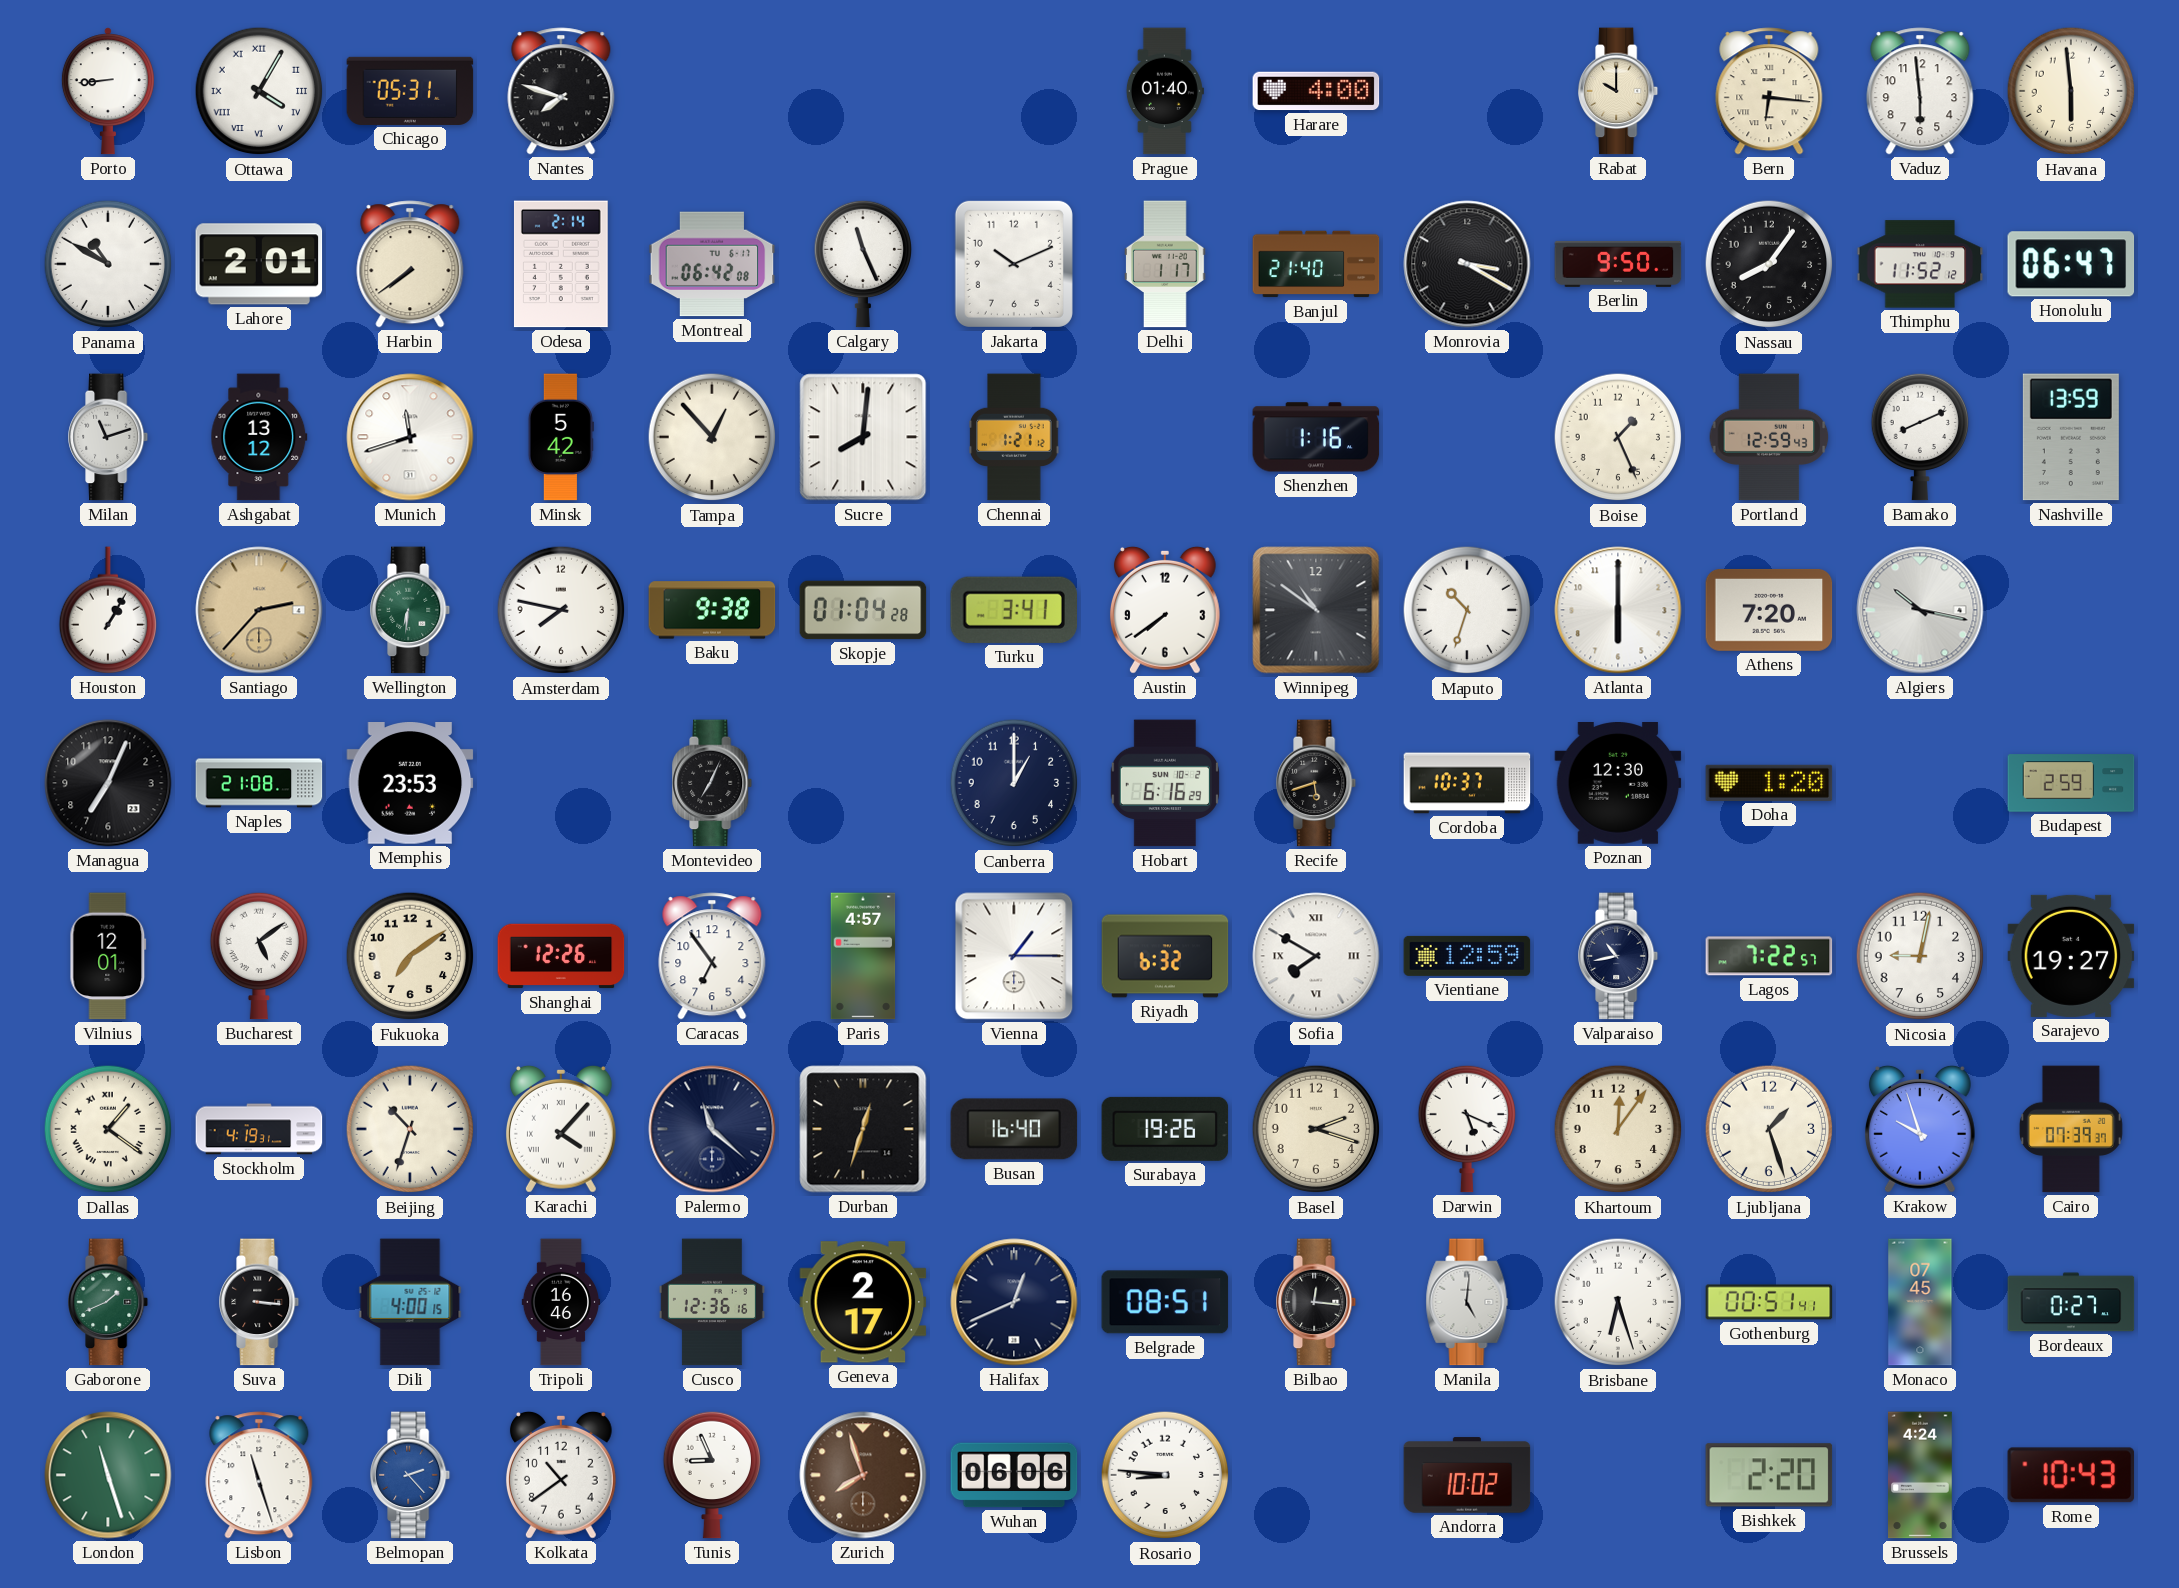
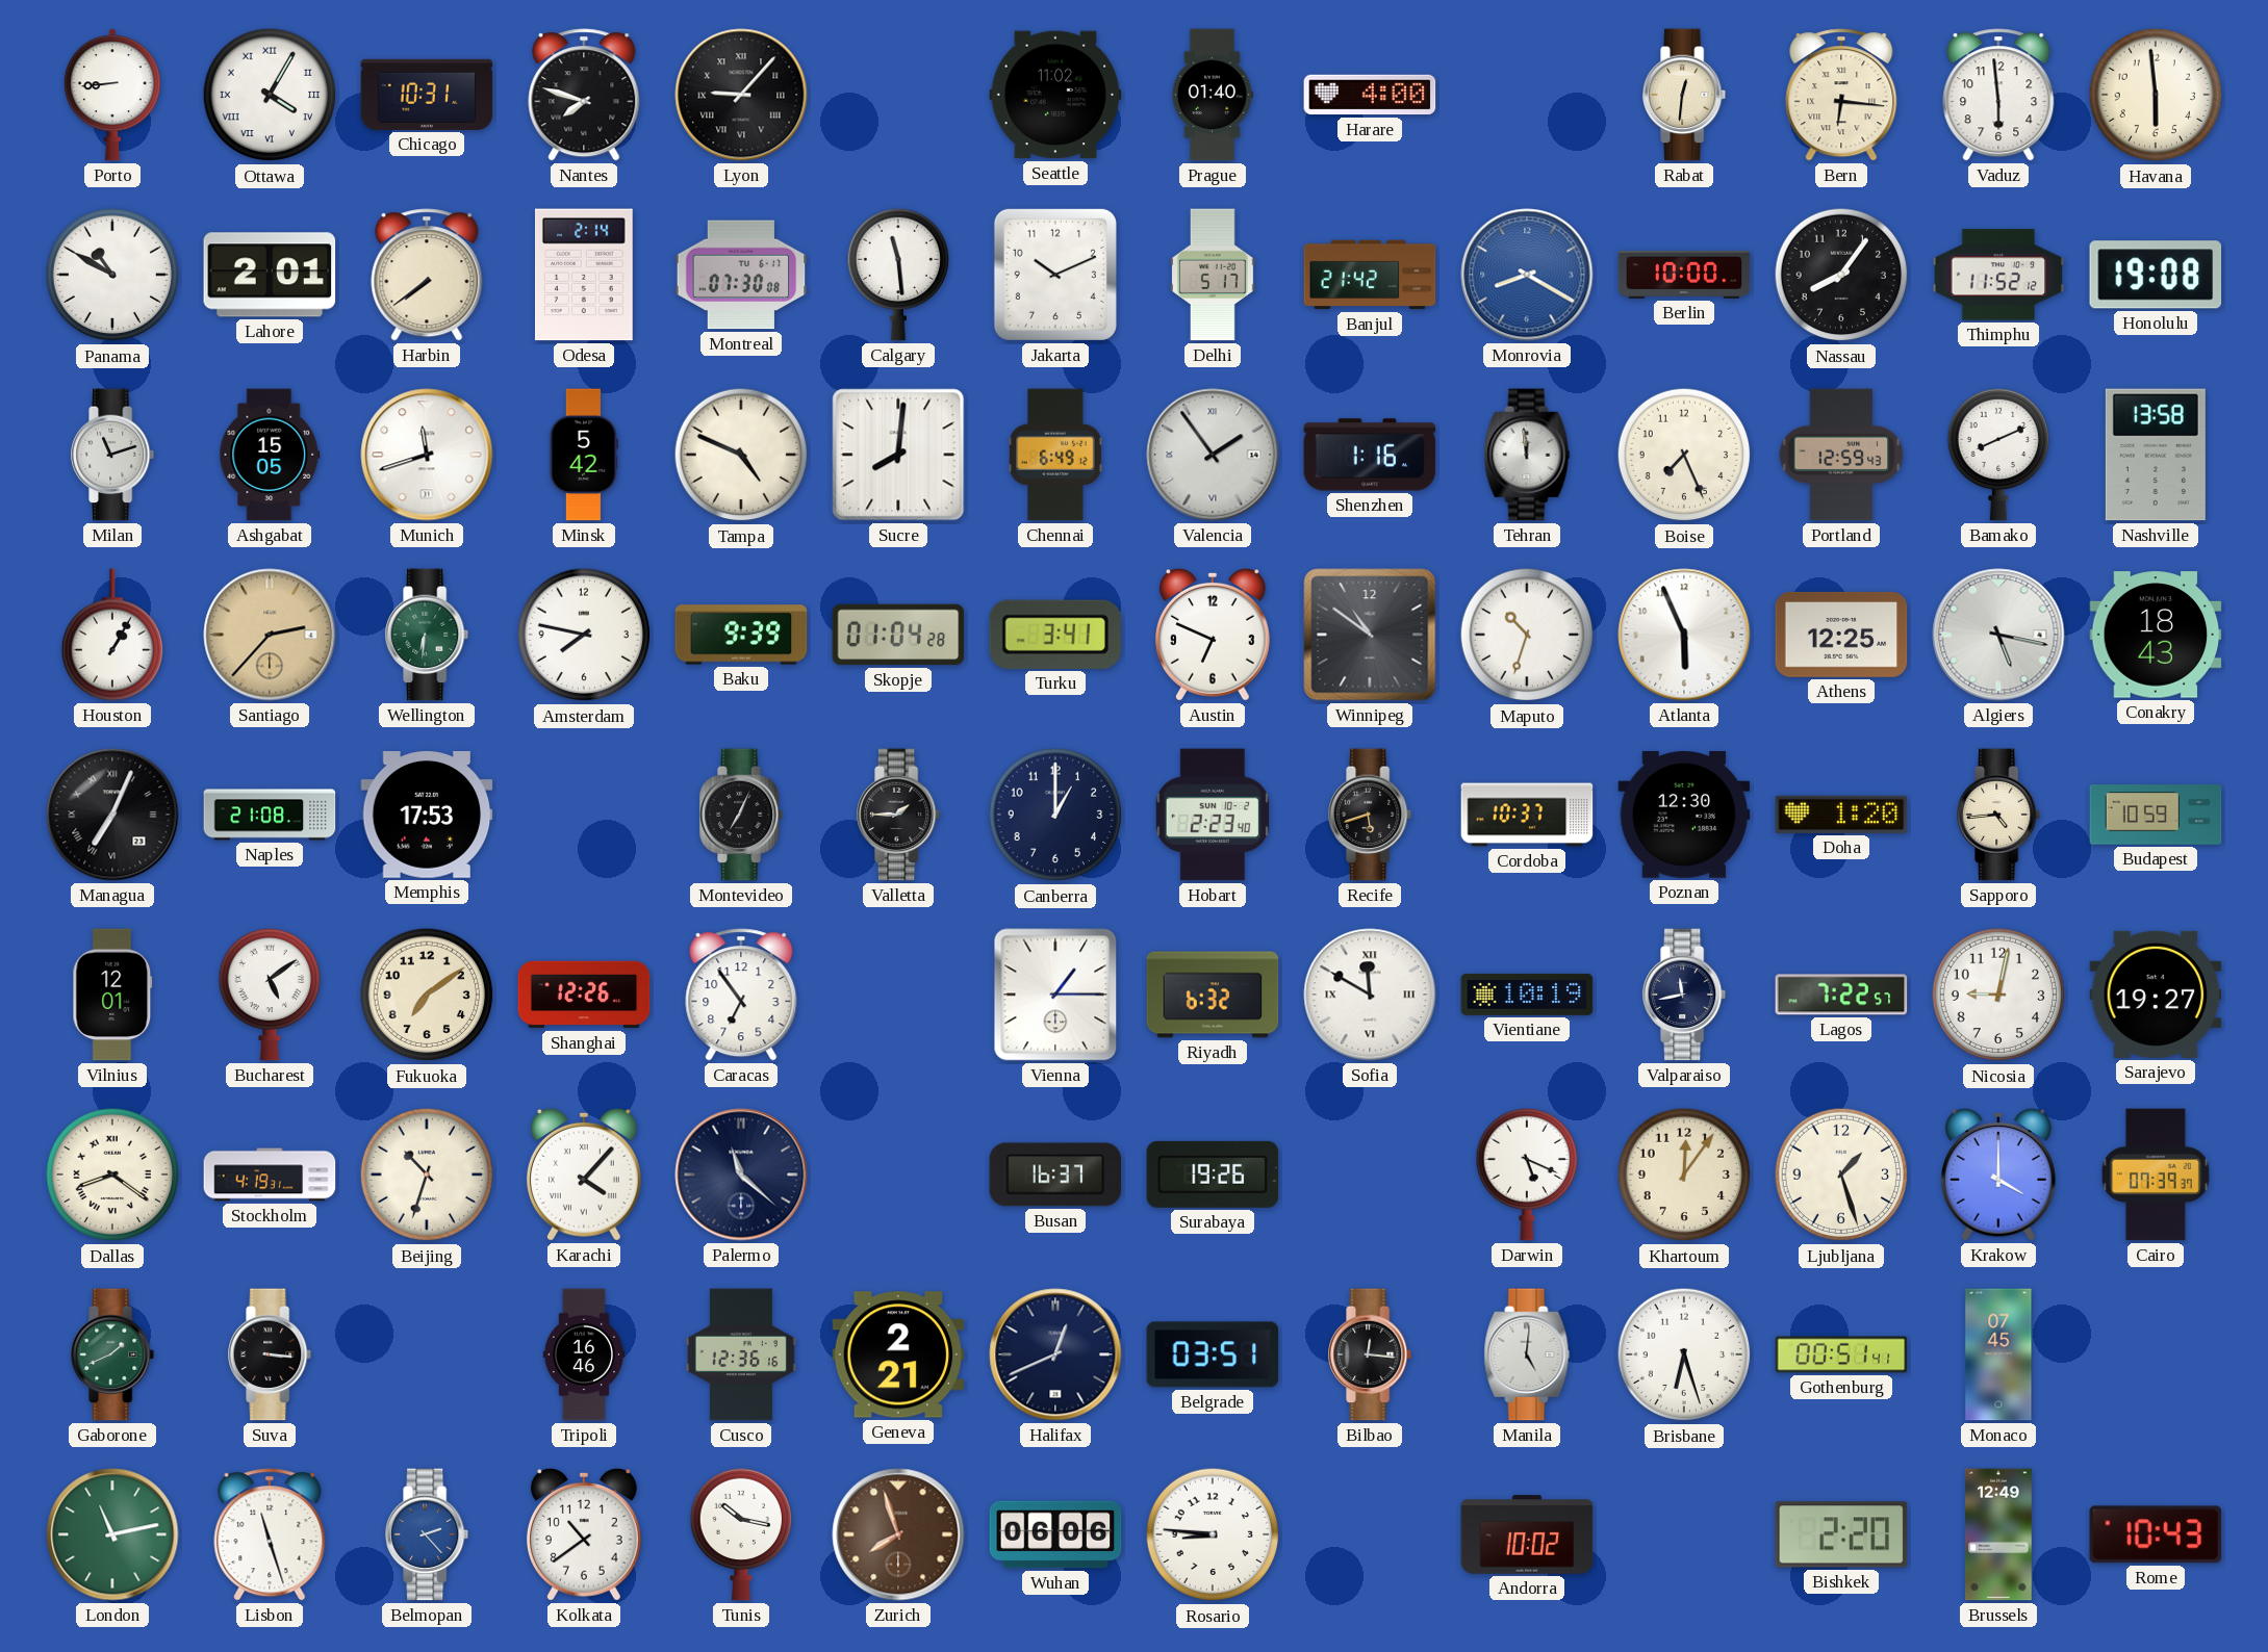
Chicago: 05:31 -> 10:31
Lyon: none -> 9:07
Seattle: none -> 11:02
Rabat: 10:00 -> 12:31
Montreal: 06:42 -> 07:30
Calgary: 11:26 -> 11:29
Delhi: 1:17 -> 5:17
Banjul: 21:40 -> 21:42
Monrovia: 3:20 -> 8:20
Monrovia dial: black -> blue
Berlin: 9:50 -> 10:00
Honolulu: 06:47 -> 19:08
Ashgabat: 13:12 -> 15:05
Tampa: 12:53 -> 4:49
Chennai: 1:21 -> 6:49
Valencia: none -> 1:54
Tehran: none -> 11:59
Boise: 1:26 -> 7:26
Nashville: 13:59 -> 13:58
Baku: 9:38 -> 9:39
Austin: 7:39 -> 6:49
Atlanta: 6:00 -> 5:56
Athens: 7:20 -> 12:25
Algiers: 10:17 -> 5:17
Conakry: none -> 18:43
Managua numerals: Arabic -> Roman
Memphis: 23:53 -> 17:53
Valletta: none -> 1:45
Hobart: 6:16 -> 2:23
Sapporo: none -> 4:44
Budapest: 2:59 -> 10:59
Paris: 4:57 -> none
Sofia: 7:50 -> 11:50
Vientiane: 12:59 -> 10:19
Valparaiso: 10:43 -> 11:43
Dallas: 1:21 -> 8:21
Durban: 12:33 -> none
Busan: 16:40 -> 16:37
Basel: 2:18 -> none
Krakow: 9:57 -> 4:00
Dili: 4:00 -> none
Geneva: 2:17 -> 2:21
Belgrade: 08:51 -> 03:51
Bordeaux: 0:27 -> none
London: 11:27 -> 11:13
Tunis: 8:56 -> 10:17
Brussels: 4:24 -> 12:49
